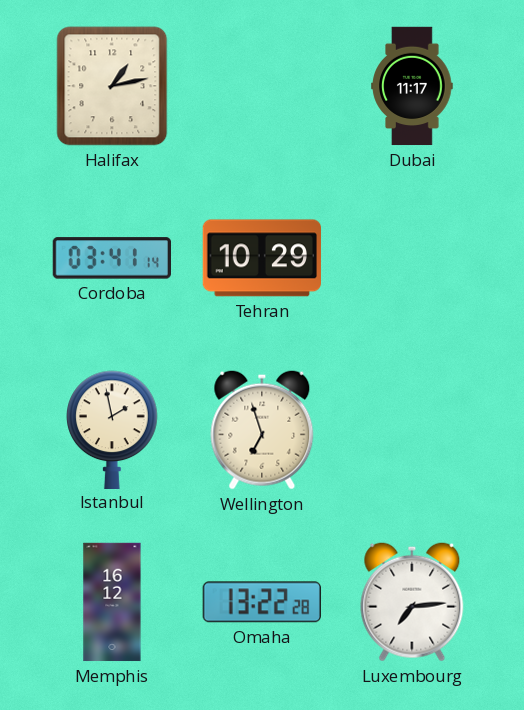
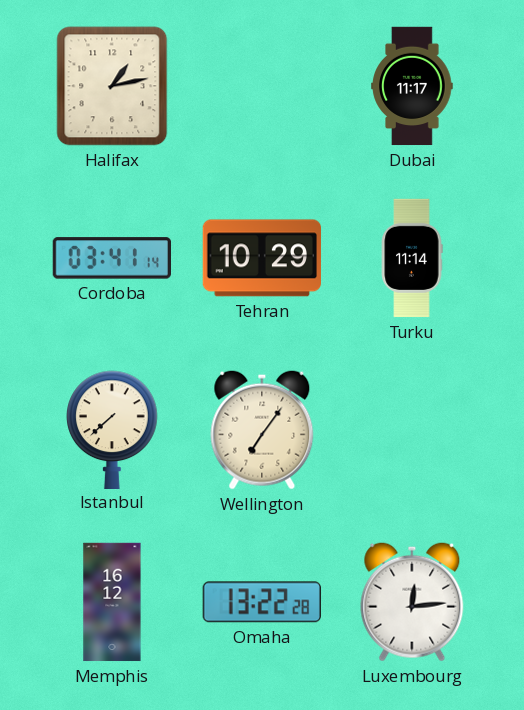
Turku: none -> 11:14
Istanbul: 1:58 -> 7:38
Wellington: 6:57 -> 7:06
Luxembourg: 7:14 -> 12:14
